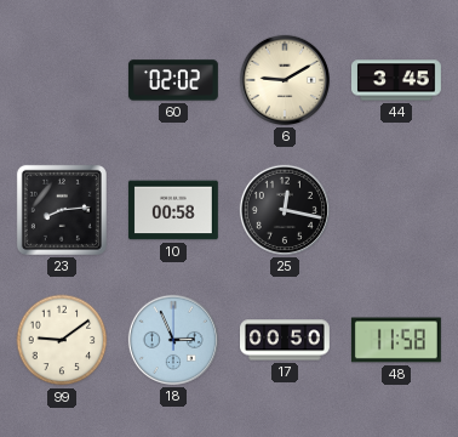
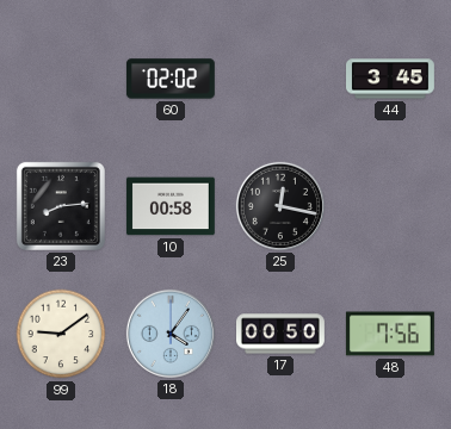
6: 9:10 -> none
18: 2:56 -> 4:06
48: 11:58 -> 7:56
